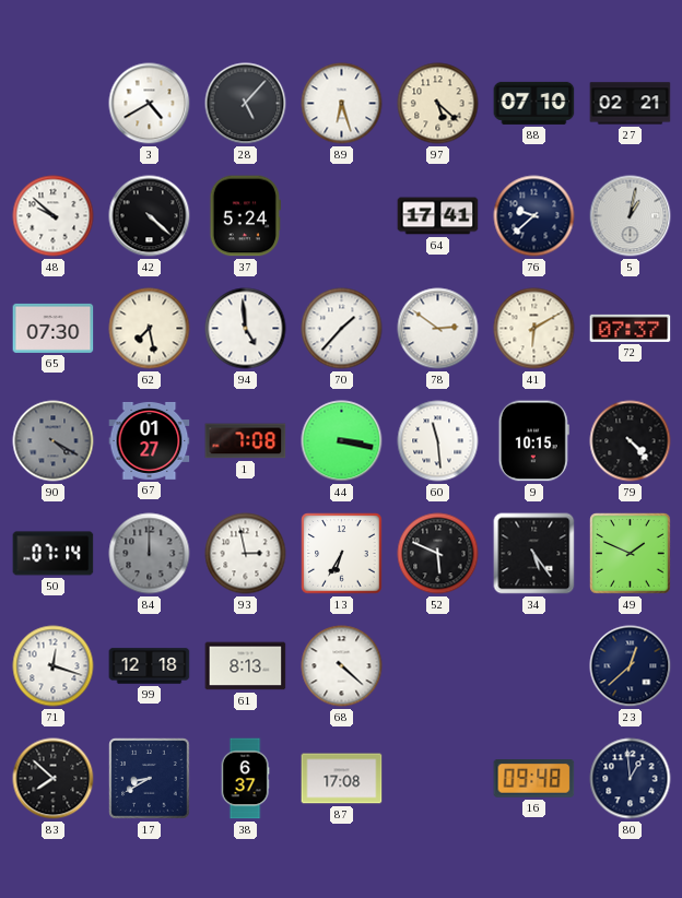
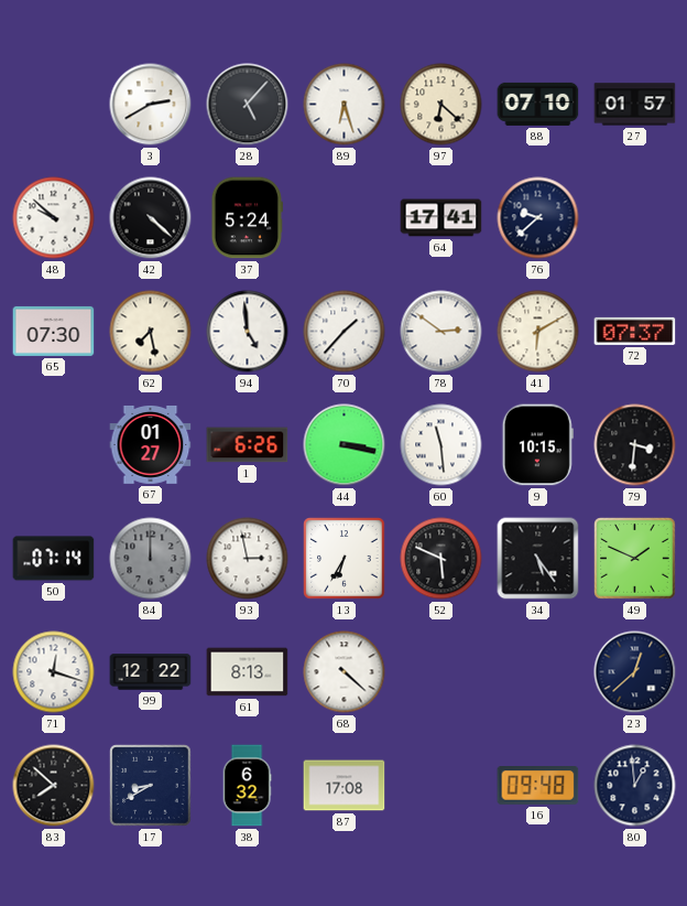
3: 4:40 -> 2:40
97: 5:22 -> 6:22
27: 02:21 -> 01:57
5: 1:02 -> none
90: 4:20 -> none
1: 7:08 -> 6:26
79: 4:23 -> 3:31
99: 12:18 -> 12:22
38: 6:37 -> 6:32
